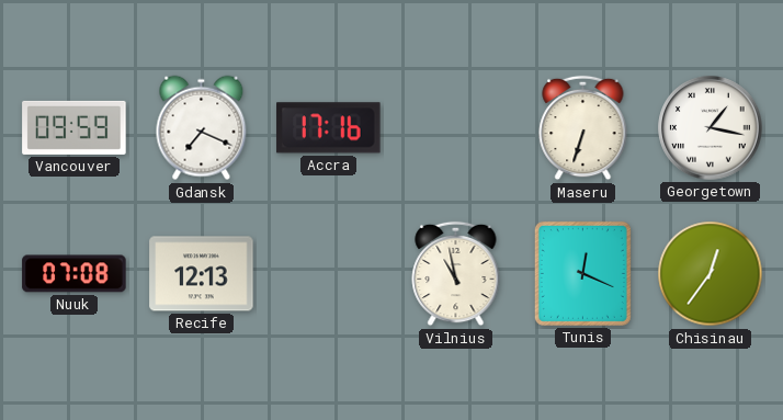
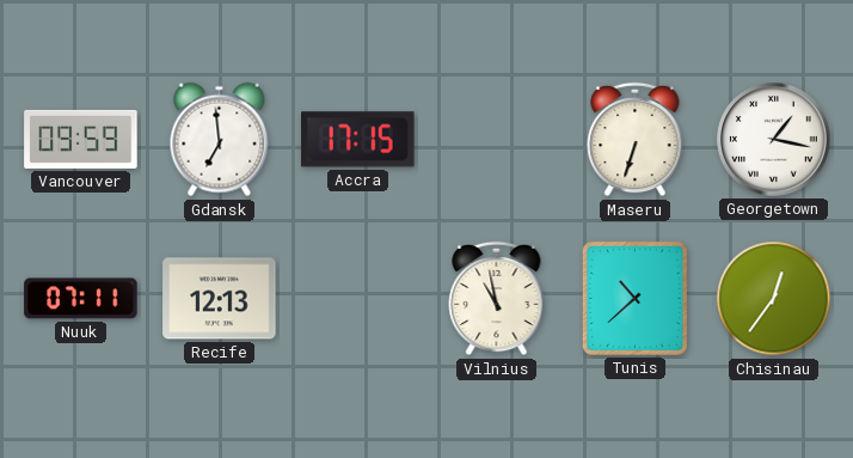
Gdansk: 7:19 -> 6:59
Accra: 17:16 -> 17:15
Nuuk: 07:08 -> 07:11
Tunis: 12:19 -> 10:38
